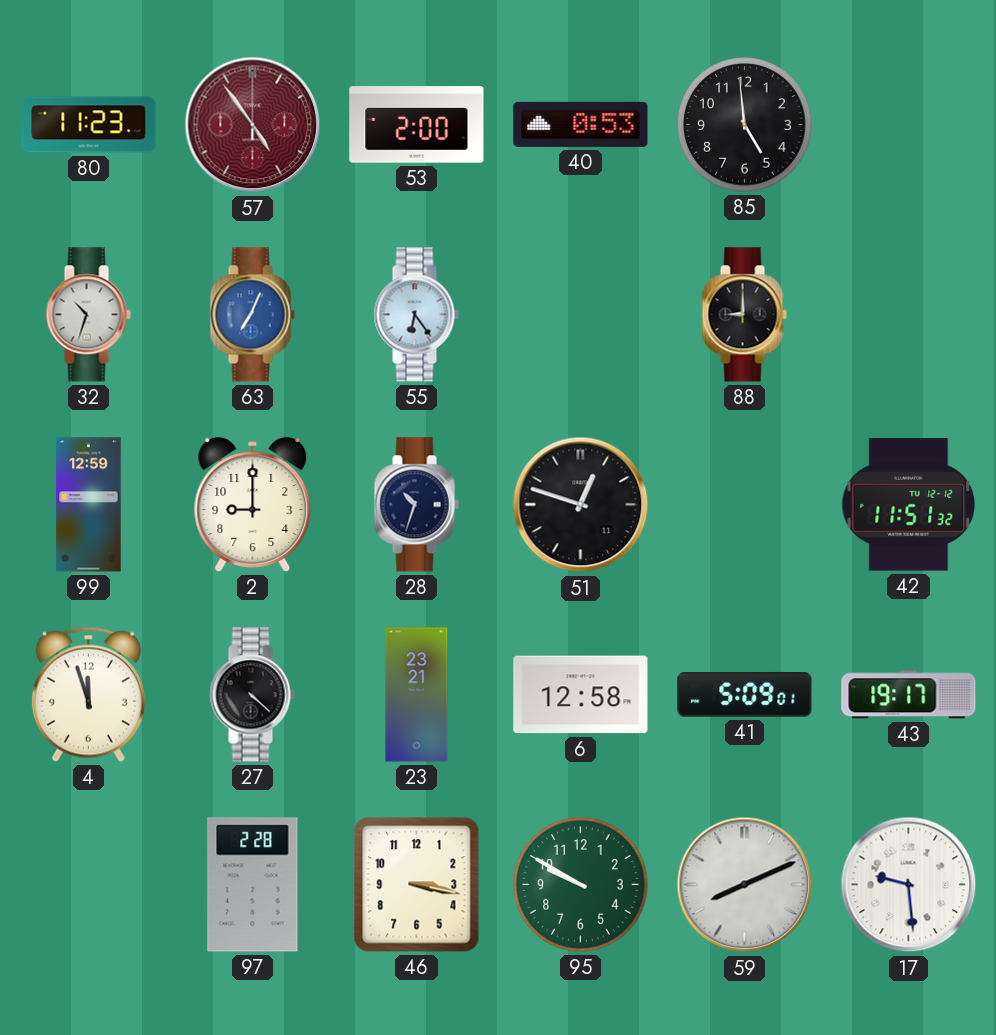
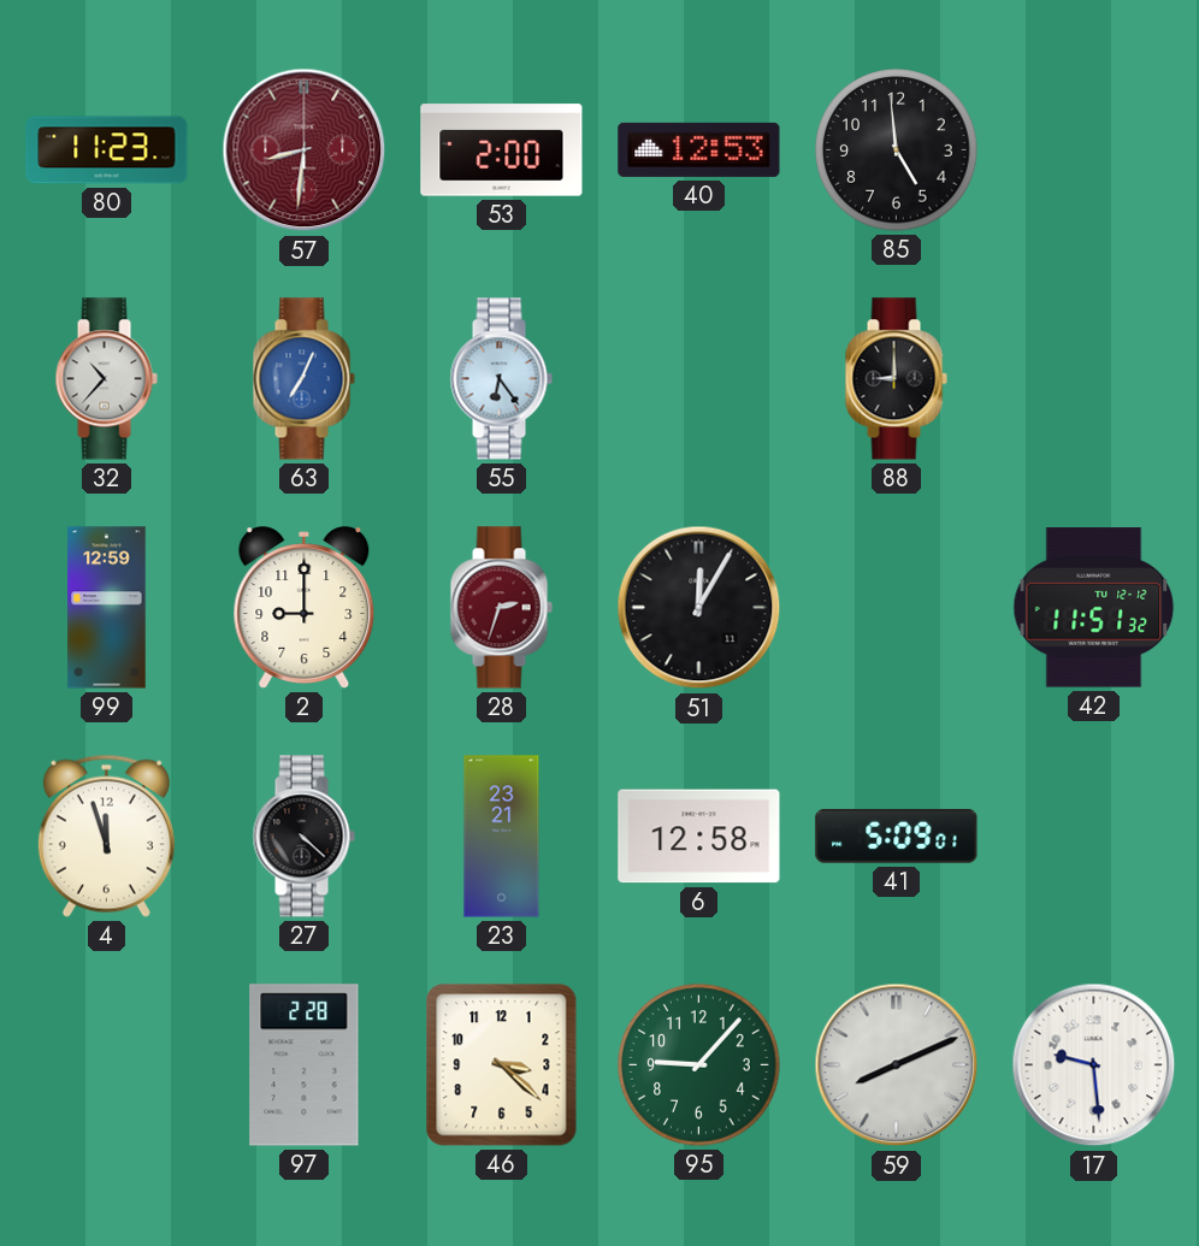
57: 4:54 -> 8:31
40: 0:53 -> 12:53
32: 10:33 -> 10:37
28: 10:33 -> 2:33
28 dial: navy -> burgundy
51: 12:48 -> 12:05
43: 19:17 -> none
46: 3:17 -> 3:22
95: 9:50 -> 9:07
